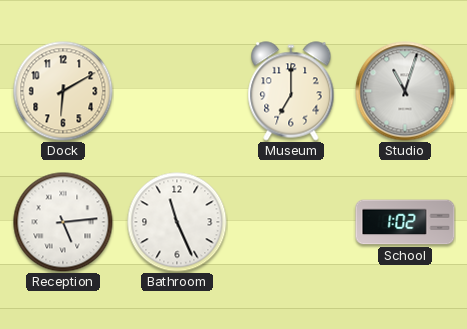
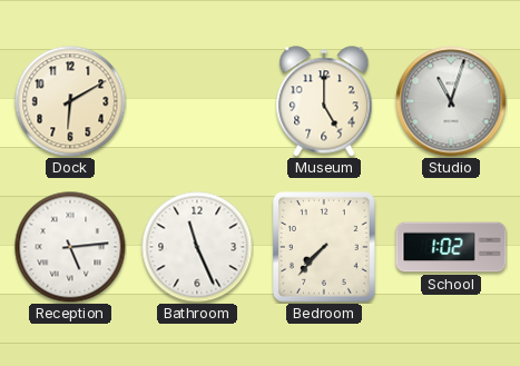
Museum: 7:00 -> 5:00
Bedroom: none -> 7:37
